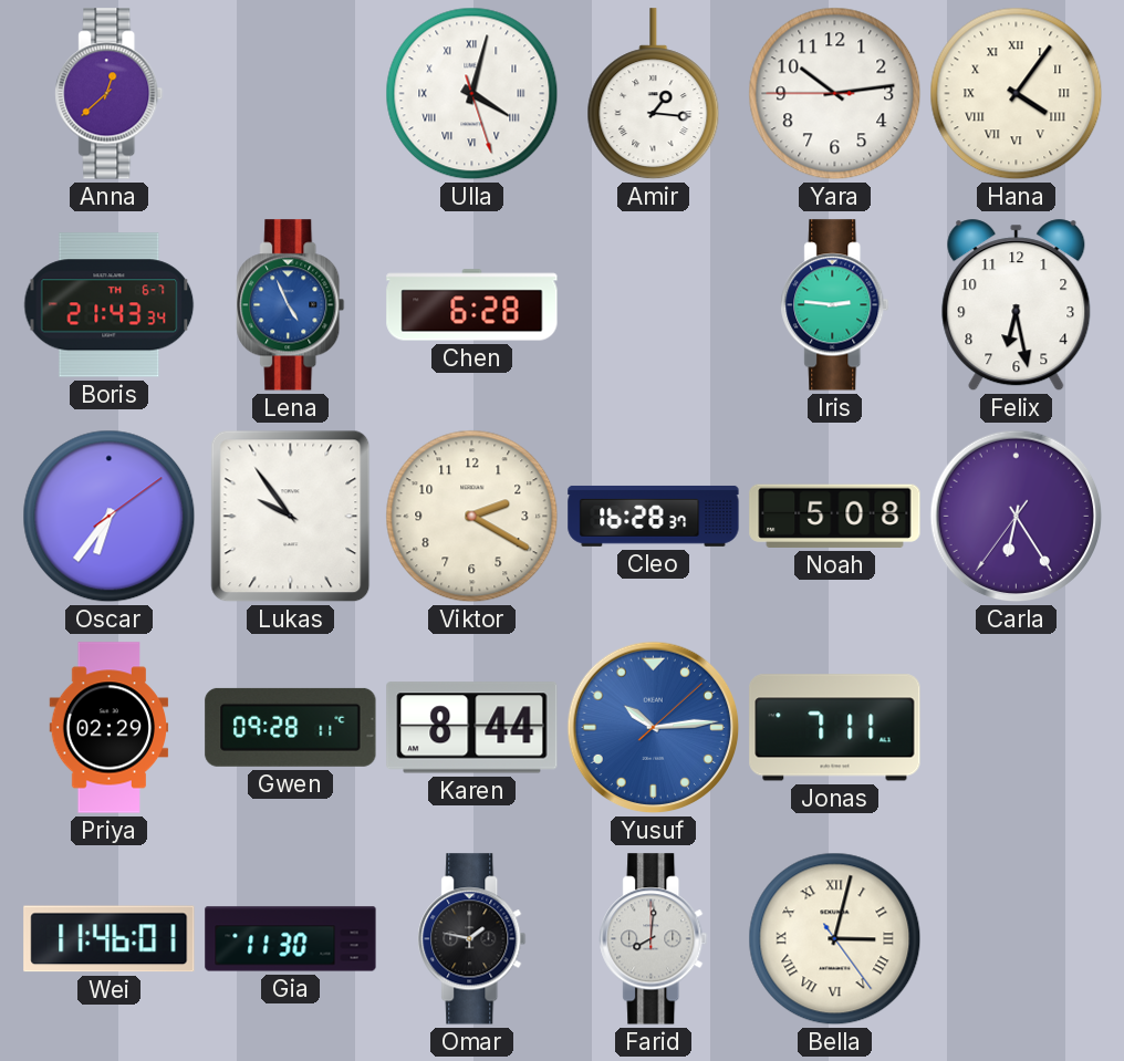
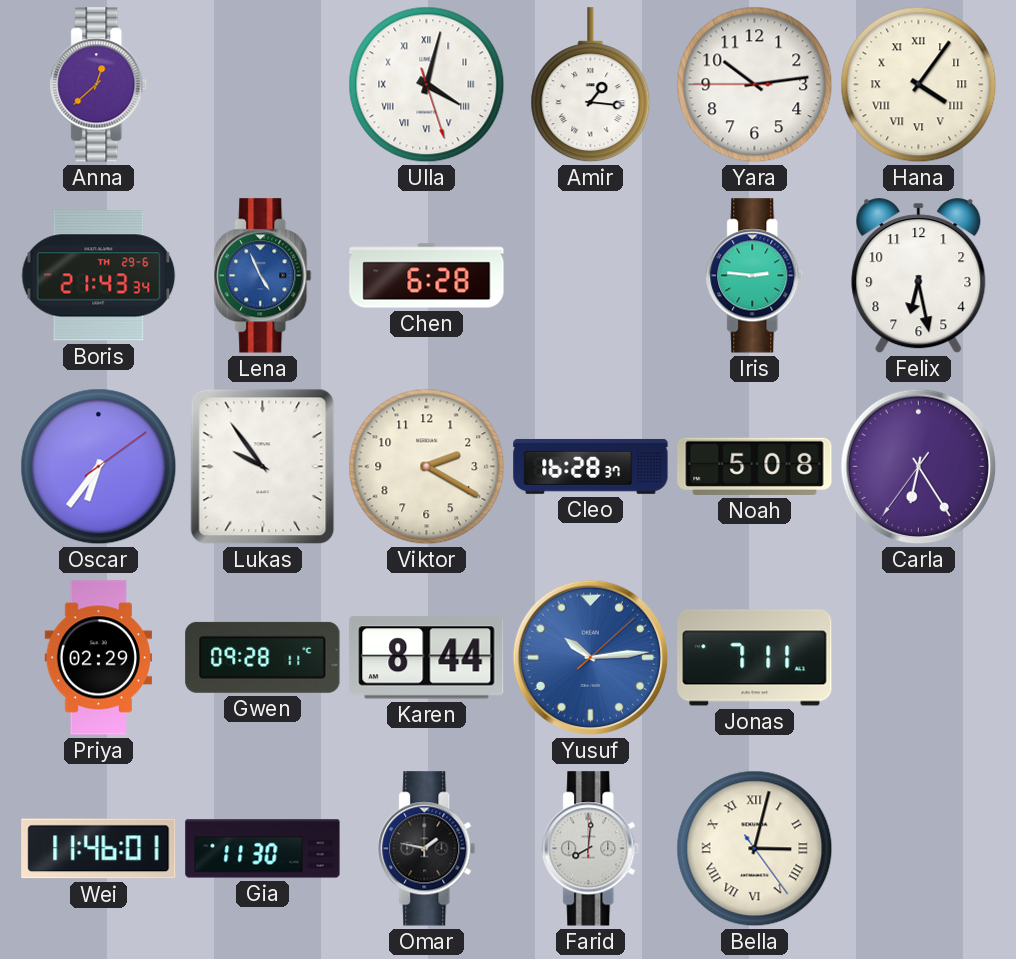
Boris date: TH 6-7 -> TH 29-6
